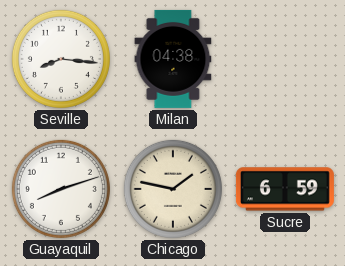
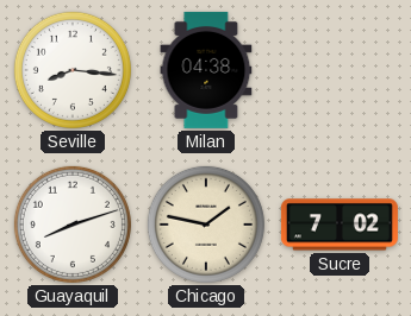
Sucre: 6:59 -> 7:02
